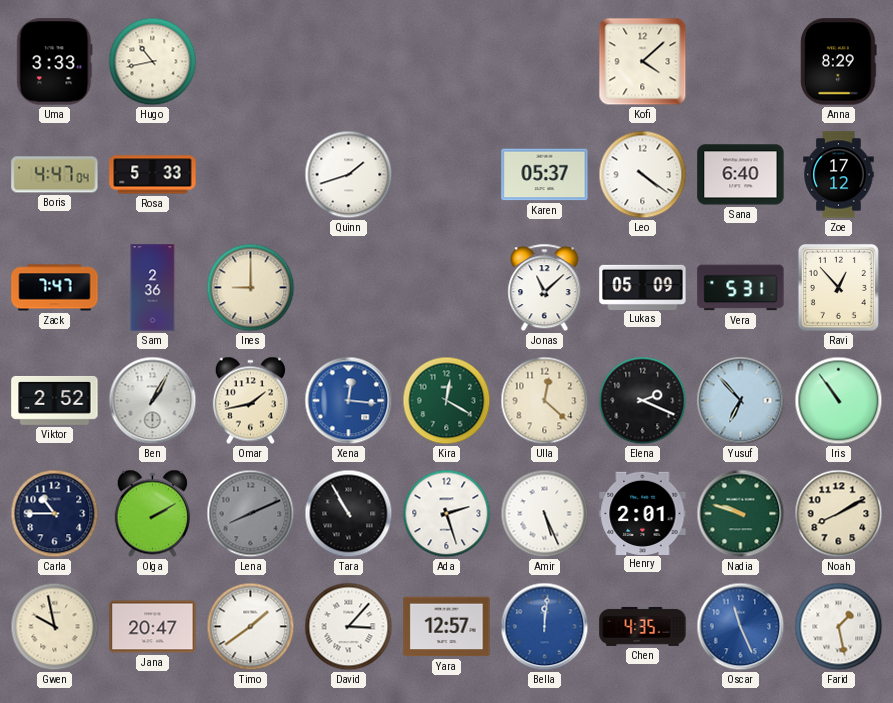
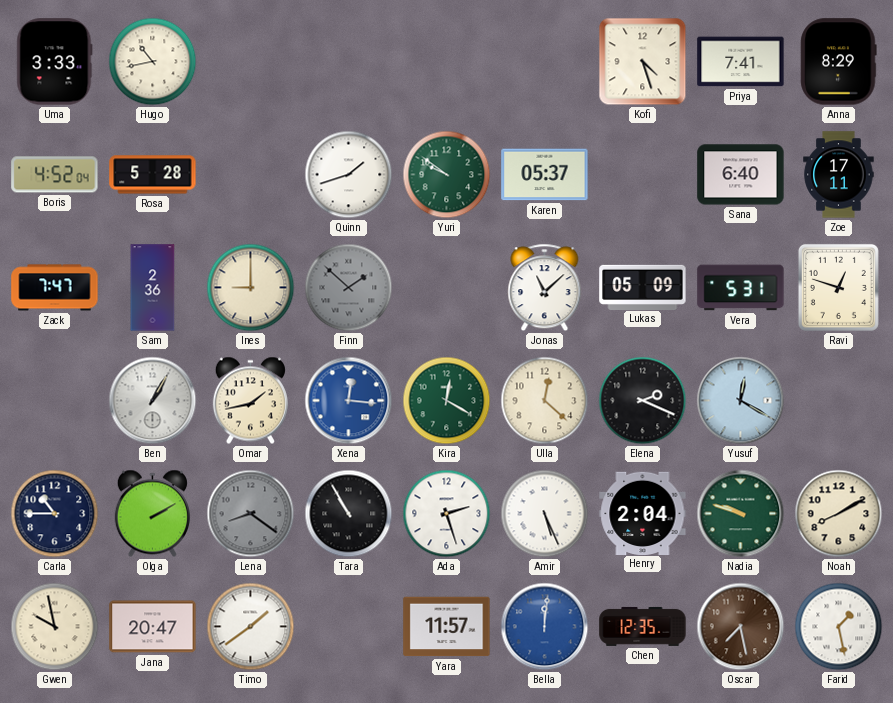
Kofi: 4:08 -> 4:27
Priya: none -> 7:41
Boris: 4:47 -> 4:52
Rosa: 5:33 -> 5:28
Yuri: none -> 9:51
Leo: 4:21 -> none
Zoe: 17:12 -> 17:11
Finn: none -> 1:52
Ravi: 12:53 -> 12:48
Viktor: 2:52 -> none
Yusuf: 6:53 -> 12:20
Iris: 10:54 -> none
Lena: 8:11 -> 8:21
Henry: 2:01 -> 2:04
David: 3:07 -> none
Yara: 12:57 -> 11:57
Chen: 4:35 -> 12:35
Oscar: 11:26 -> 7:28
Oscar dial: blue -> brown
